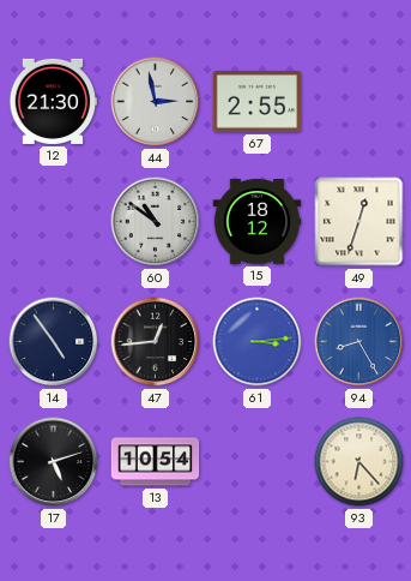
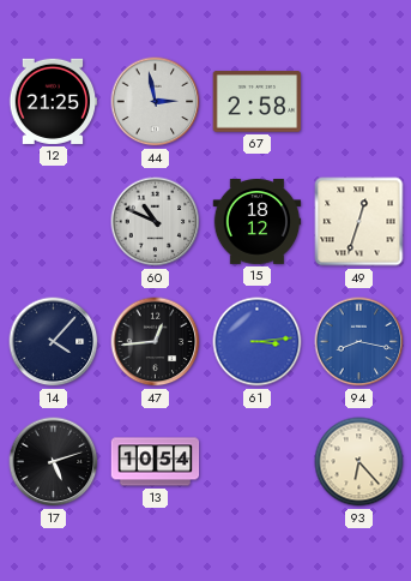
12: 21:30 -> 21:25
67: 2:55 -> 2:58
60: 10:51 -> 10:49
14: 4:54 -> 4:07
94: 8:25 -> 8:17
